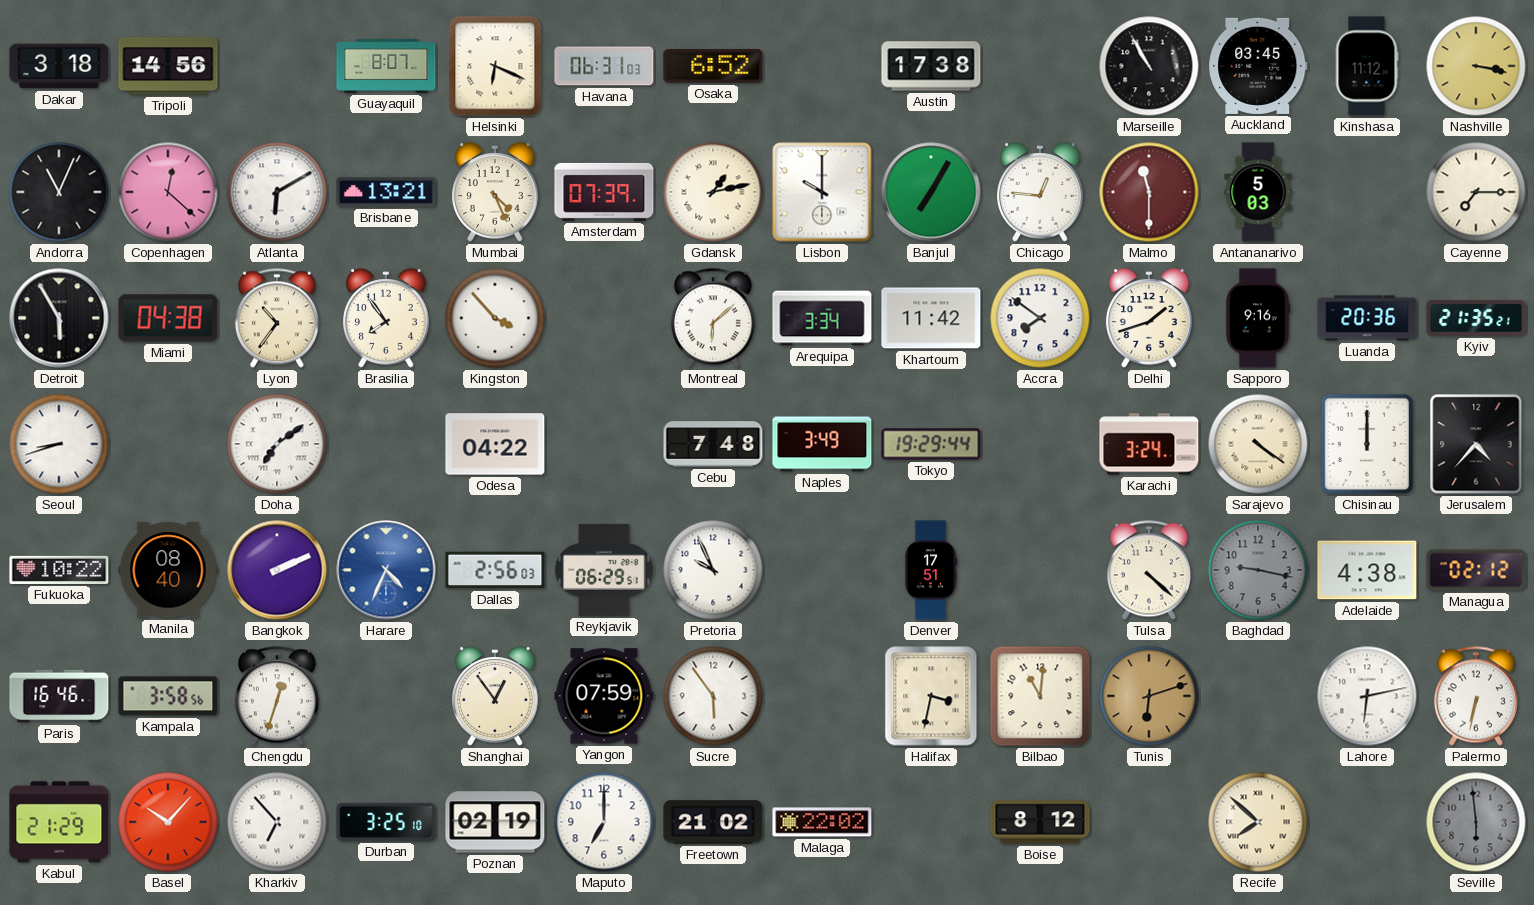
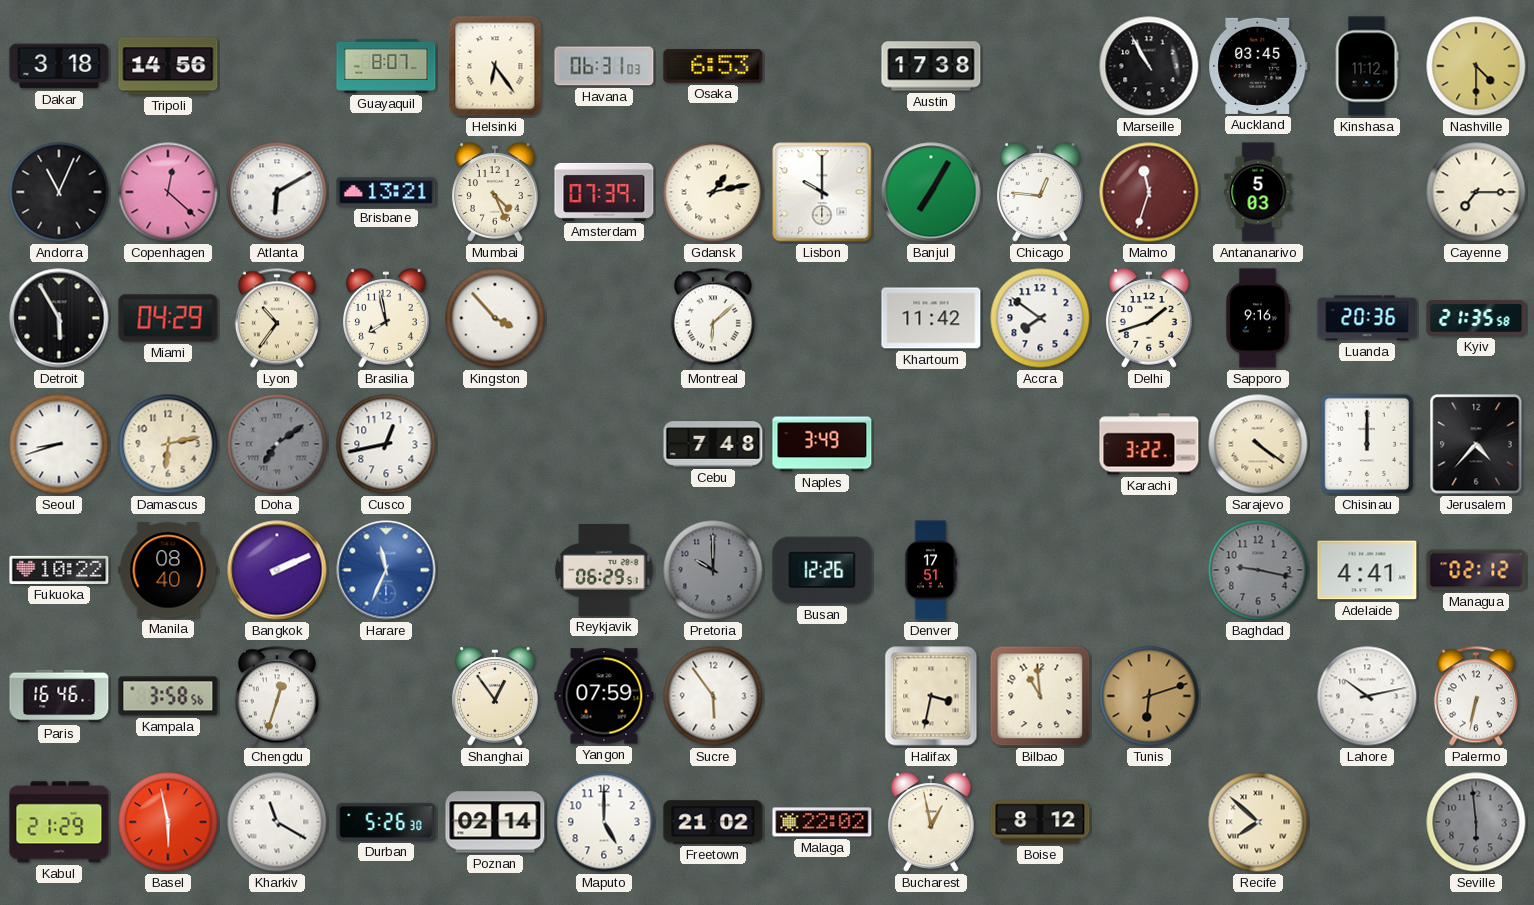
Helsinki: 6:19 -> 6:24
Osaka: 6:52 -> 6:53
Nashville: 3:17 -> 4:30
Malmo: 11:30 -> 11:33
Miami: 04:38 -> 04:29
Brasilia: 7:54 -> 7:58
Arequipa: 3:34 -> none
Kyiv: 21:35:21 -> 21:35:58
Damascus: none -> 6:13
Doha dial: white -> grey
Cusco: none -> 12:43
Odesa: 04:22 -> none
Tokyo: 19:29 -> none
Karachi: 3:24 -> 3:22
Harare: 4:34 -> 11:34
Dallas: 2:56 -> none
Pretoria: 9:56 -> 10:00
Pretoria dial: white -> grey
Busan: none -> 12:26
Tulsa: 4:22 -> none
Adelaide: 4:38 -> 4:41
Bilbao: 11:01 -> 10:59
Lahore: 6:13 -> 10:13
Basel: 10:07 -> 5:58
Kharkiv: 6:53 -> 11:20
Durban: 3:25 -> 5:26
Poznan: 02:19 -> 02:14
Maputo: 7:00 -> 5:00
Bucharest: none -> 12:58
